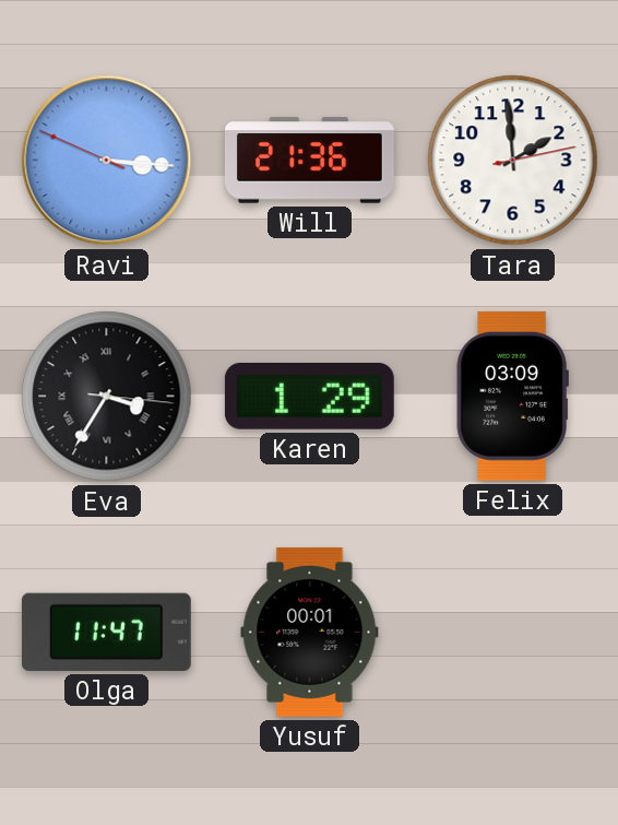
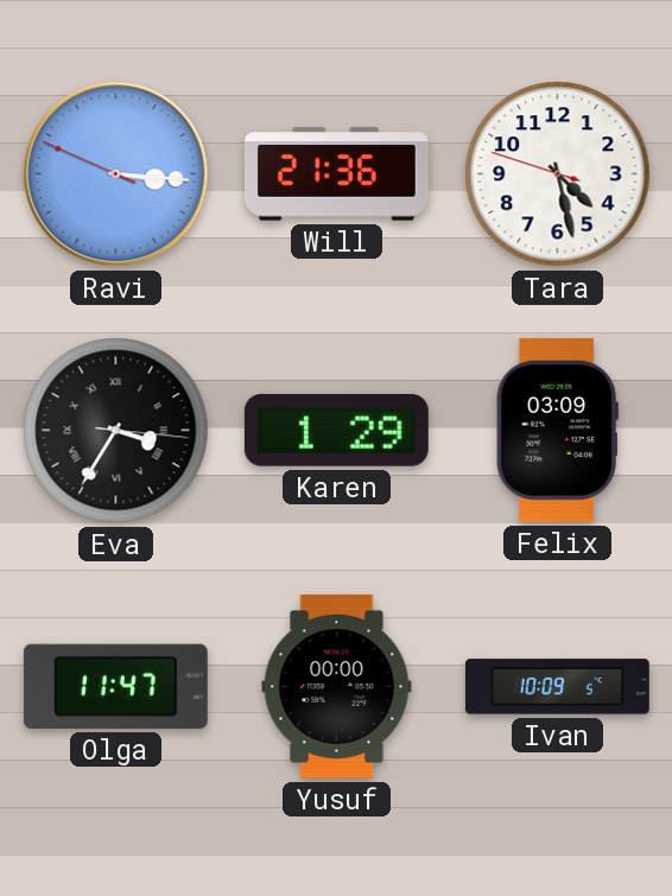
Tara: 1:59 -> 4:27
Yusuf: 00:01 -> 00:00
Ivan: none -> 10:09
